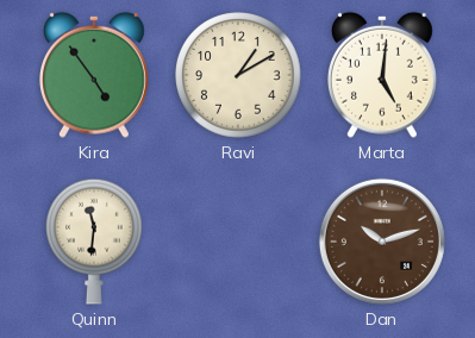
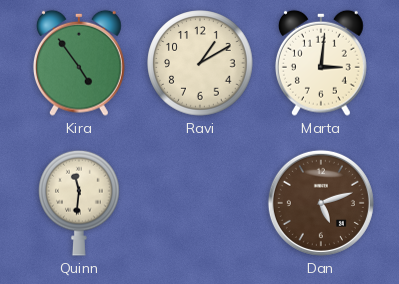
Marta: 5:01 -> 3:01
Dan: 10:12 -> 5:12
